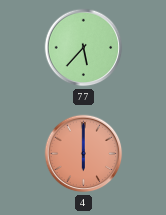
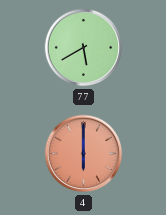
77: 5:37 -> 5:40
